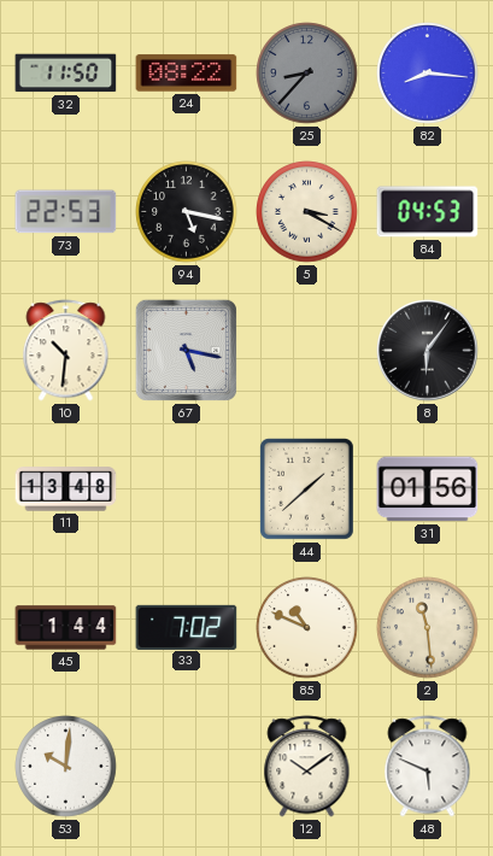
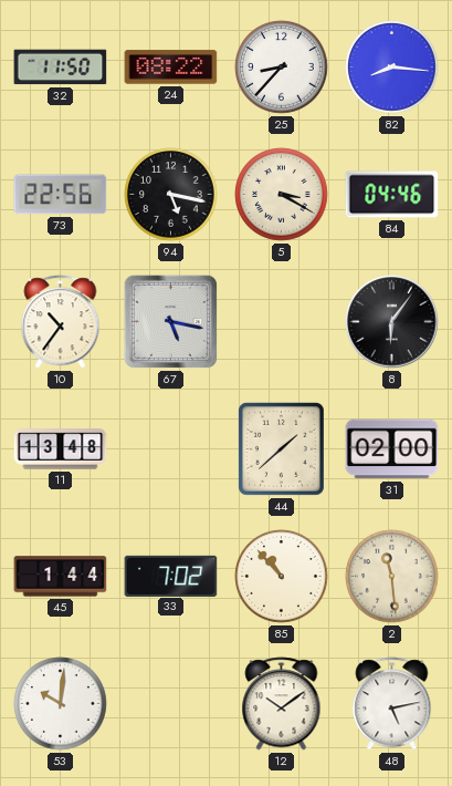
25 dial: grey -> white
73: 22:53 -> 22:56
84: 04:53 -> 04:46
10: 10:31 -> 10:36
31: 01:56 -> 02:00
85: 10:49 -> 10:53
48: 5:49 -> 5:13
